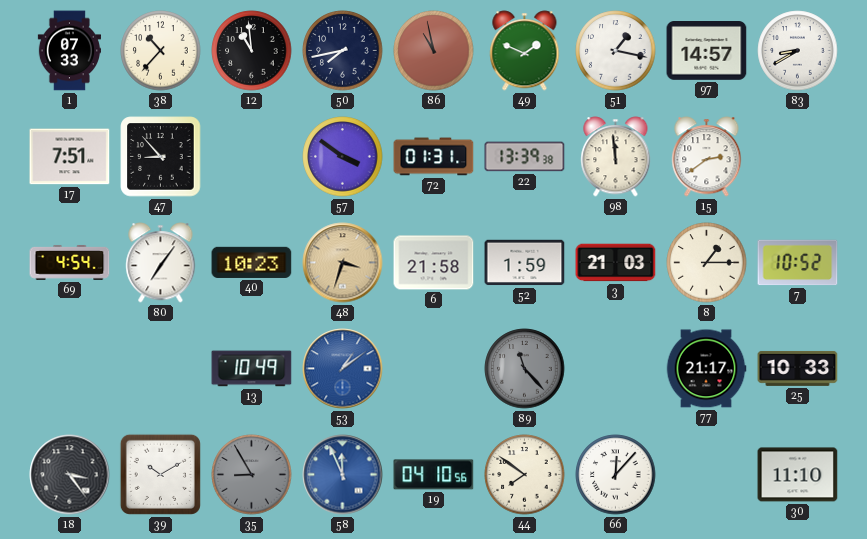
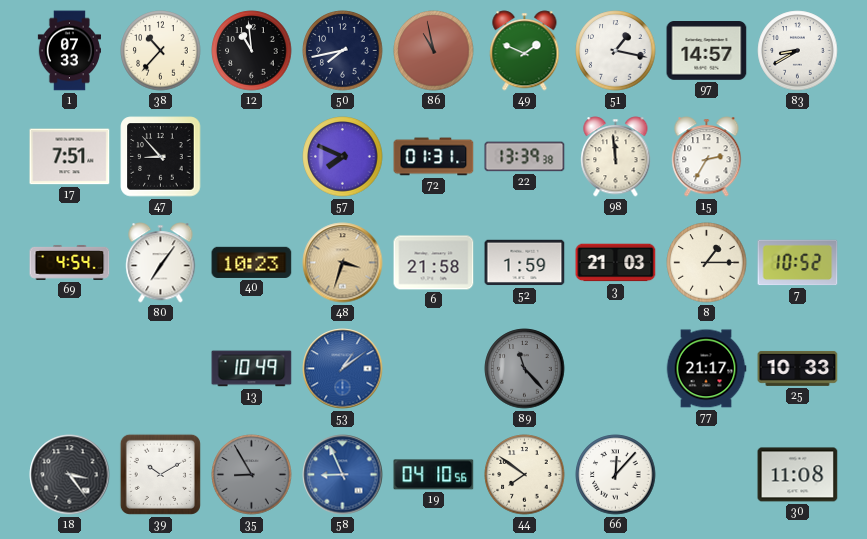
57: 3:51 -> 7:49
15: 2:39 -> 2:35
58: 11:56 -> 8:56
30: 11:10 -> 11:08
